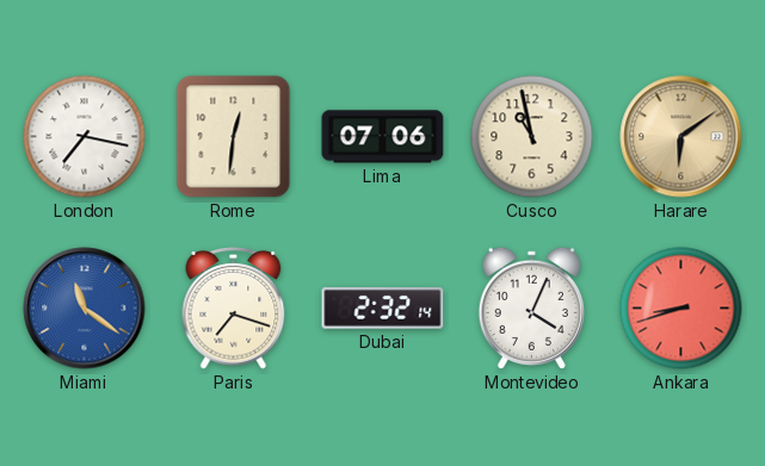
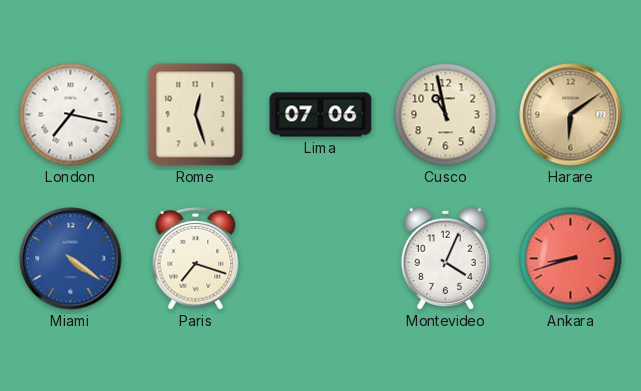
Rome: 12:31 -> 12:27
Miami: 11:21 -> 4:21
Dubai: 2:32 -> none
